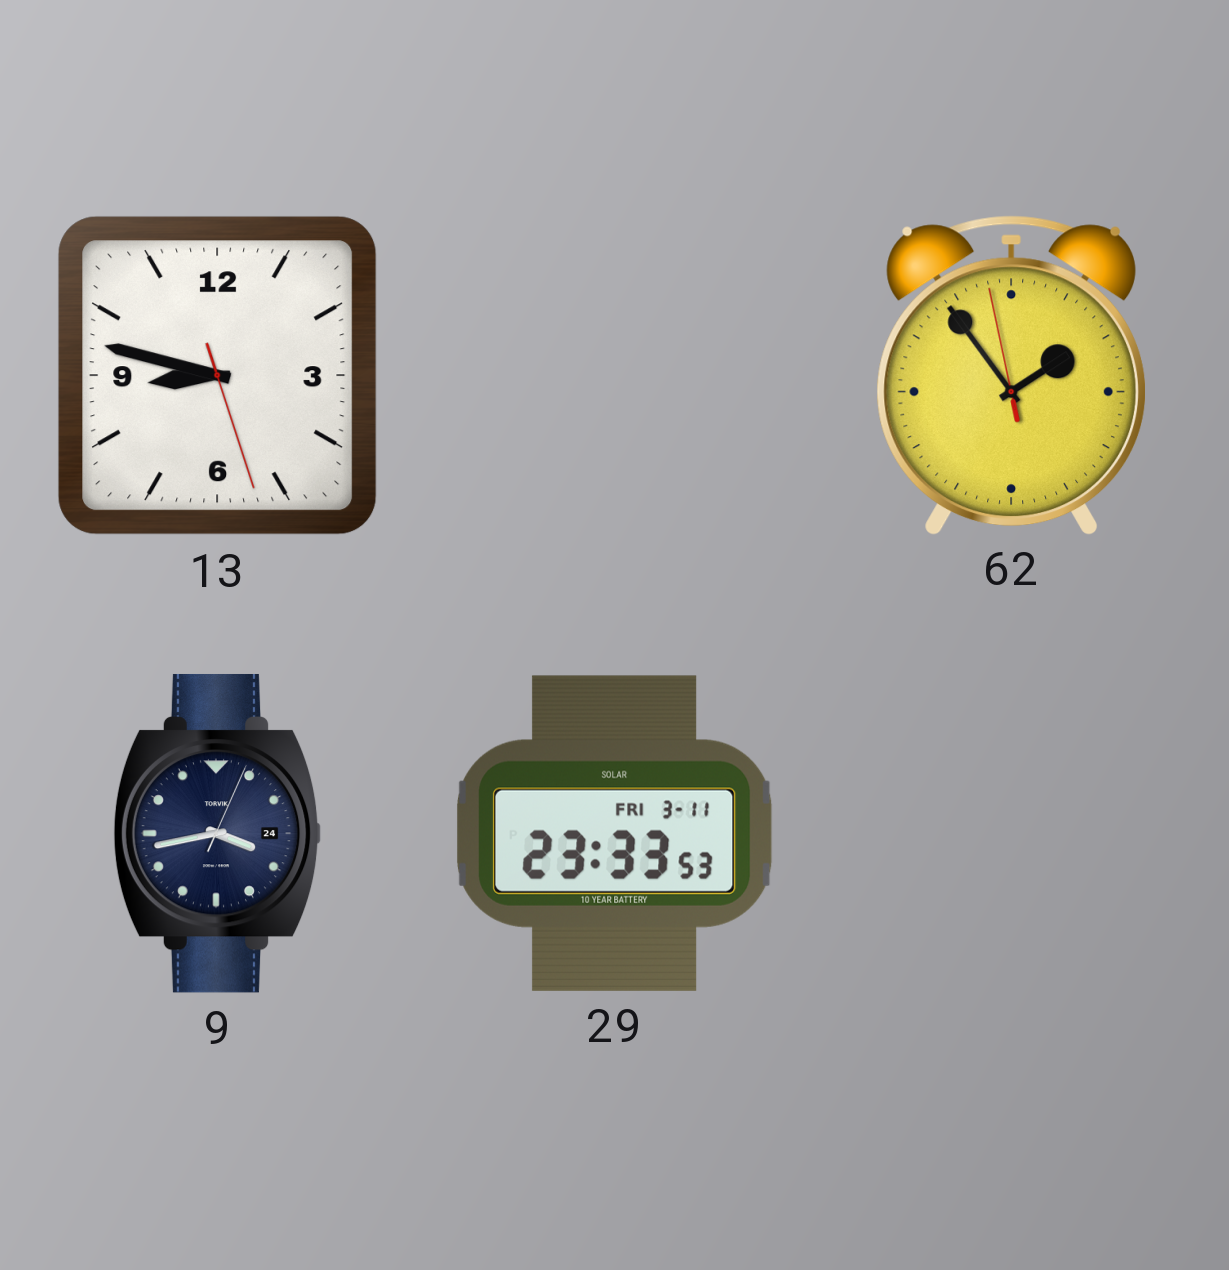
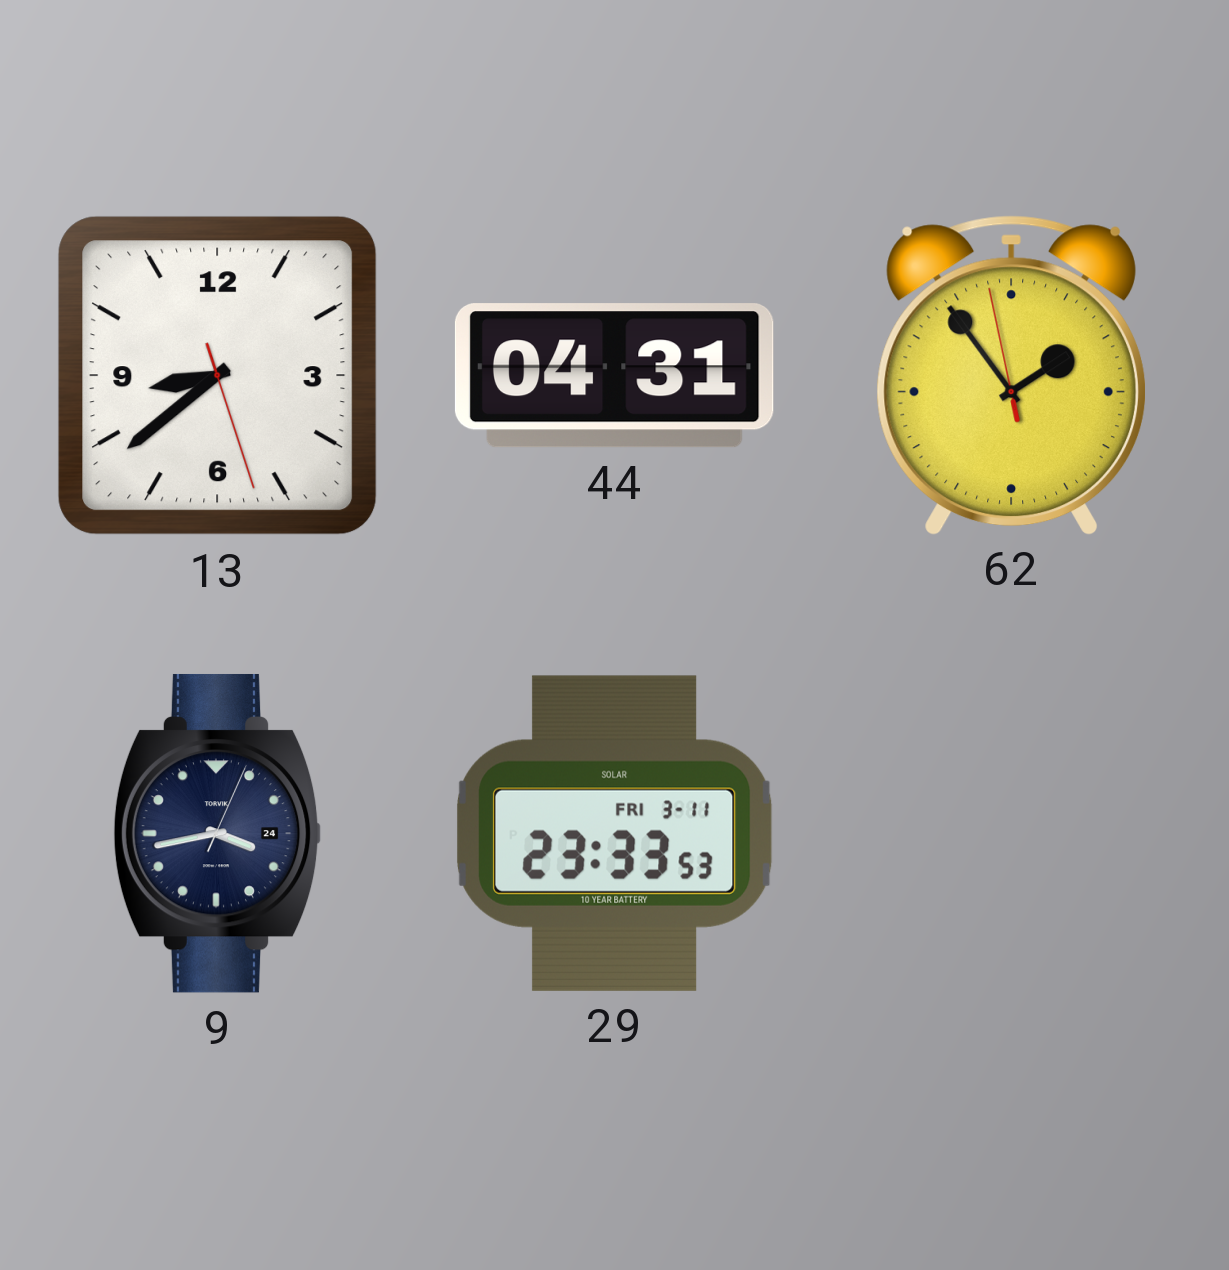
13: 8:47 -> 8:38
44: none -> 04:31
